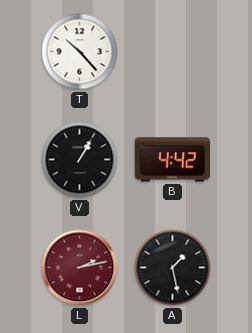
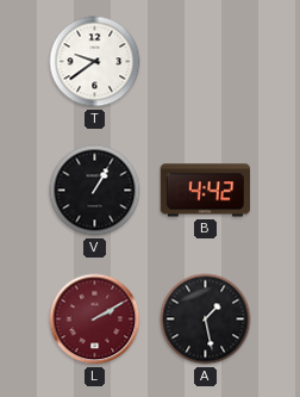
T: 10:23 -> 9:39
L: 2:13 -> 2:10
